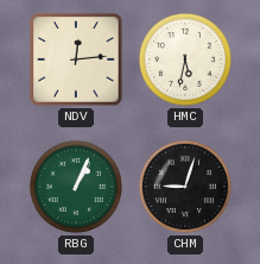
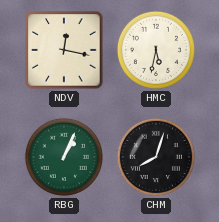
NDV: 12:14 -> 12:17
CHM: 9:03 -> 8:03
